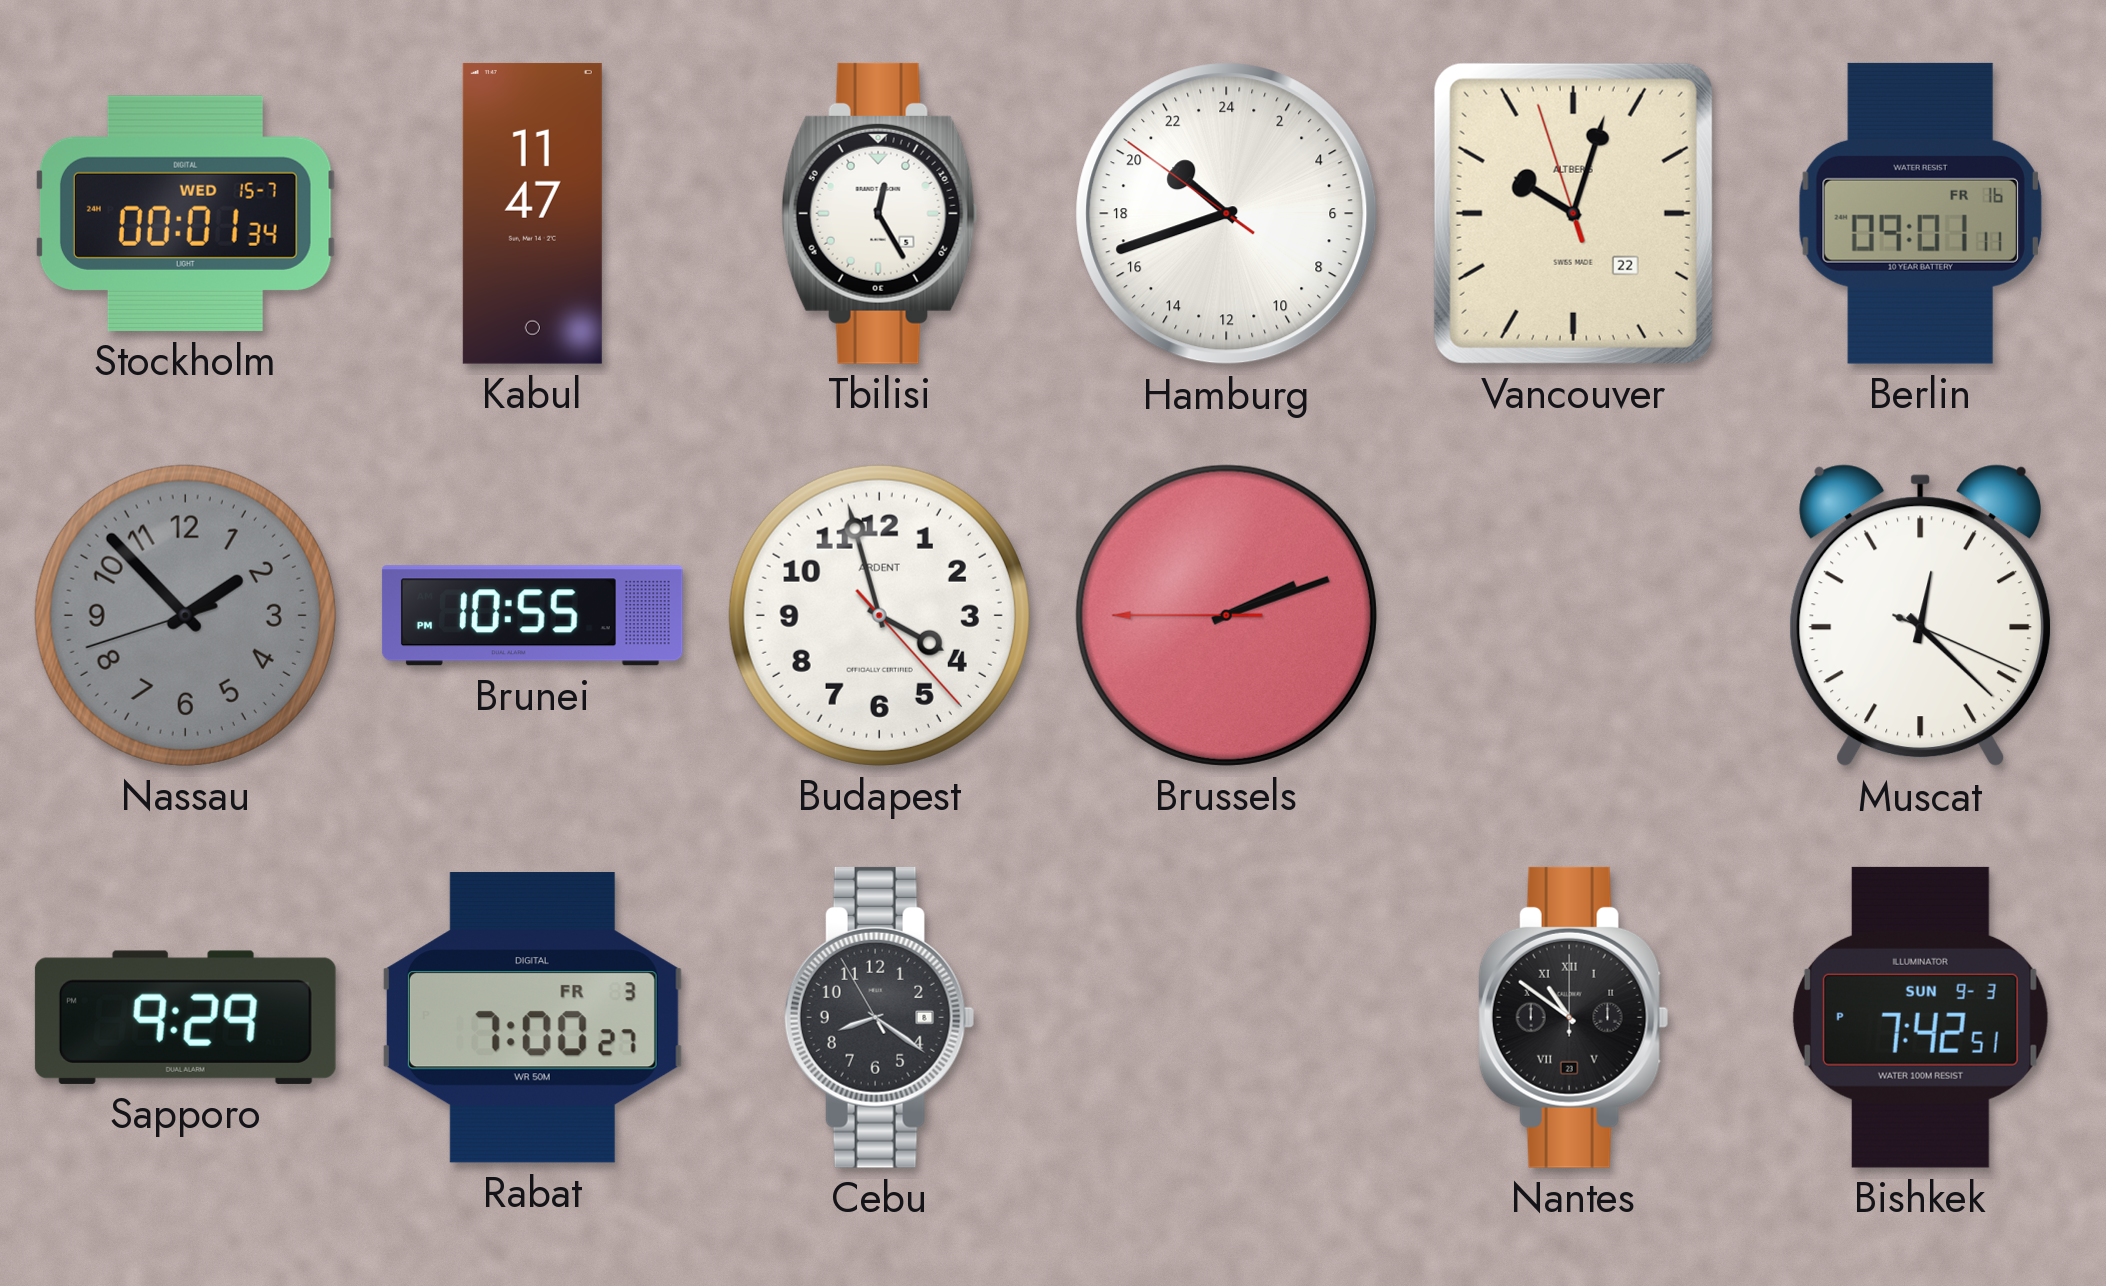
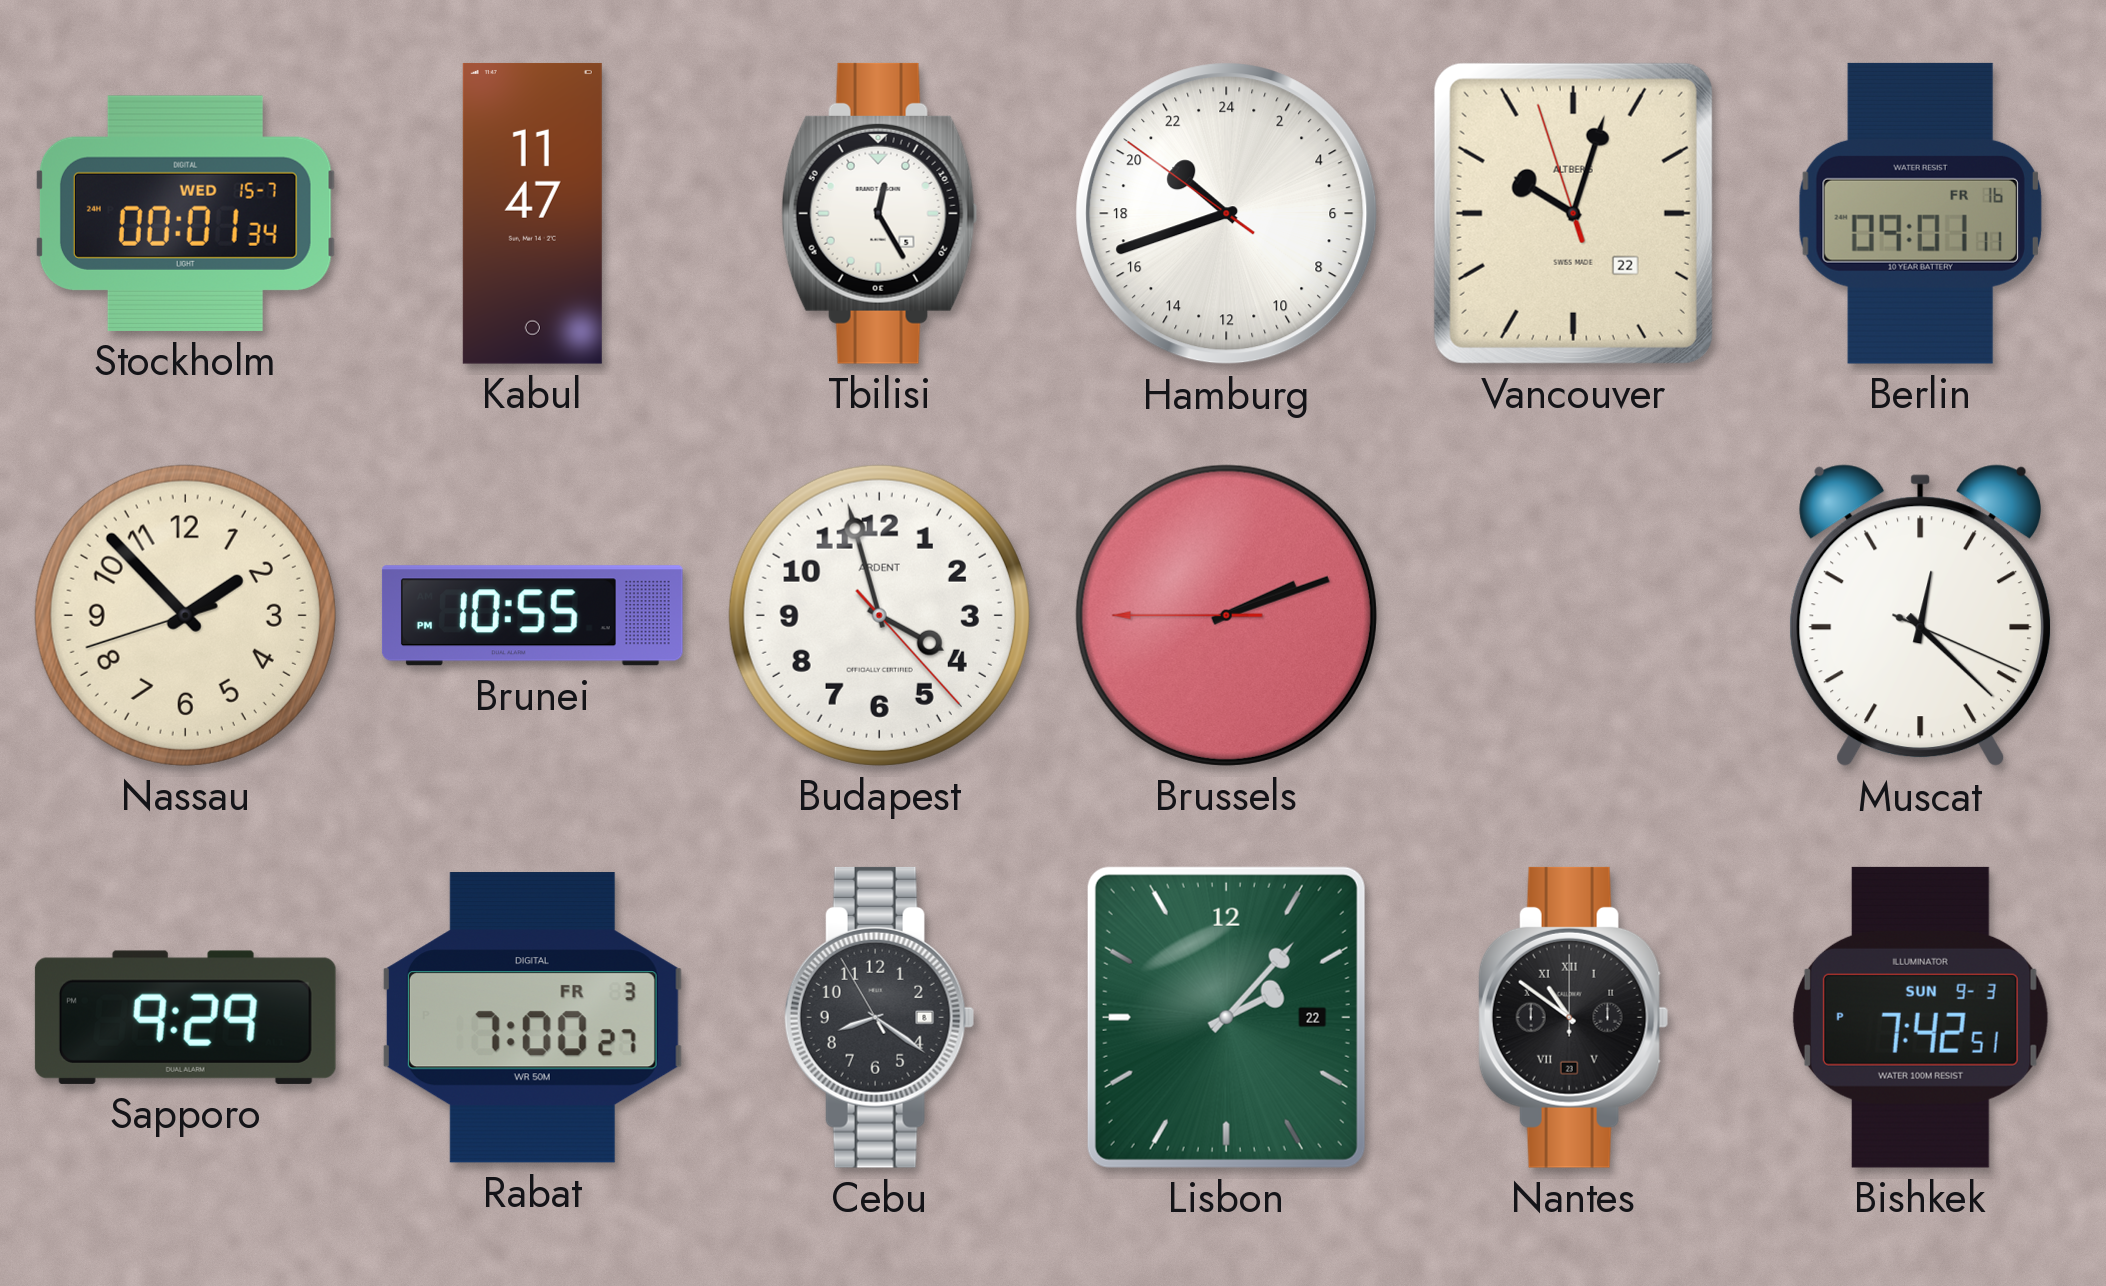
Nassau dial: grey -> cream
Lisbon: none -> 2:07
